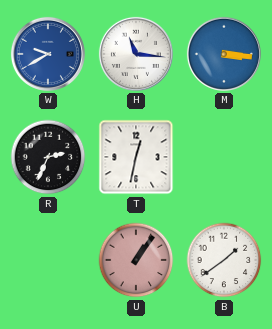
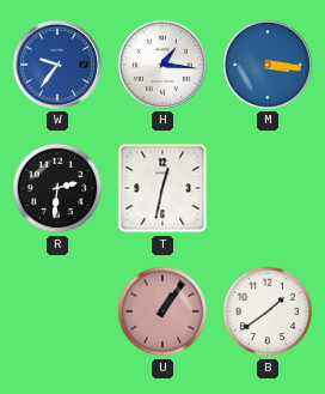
W: 9:40 -> 9:36
H: 11:16 -> 1:16
R: 2:34 -> 2:31
